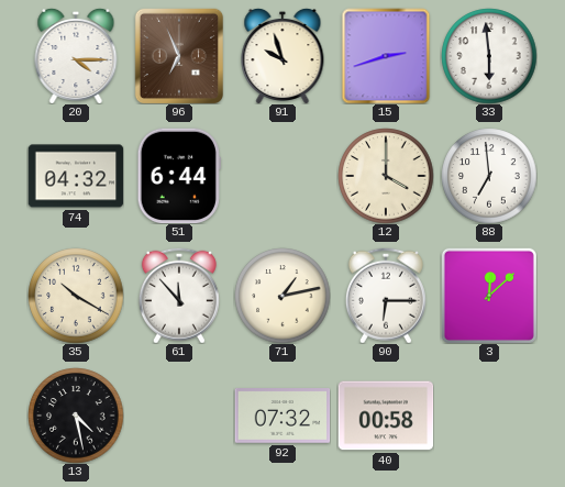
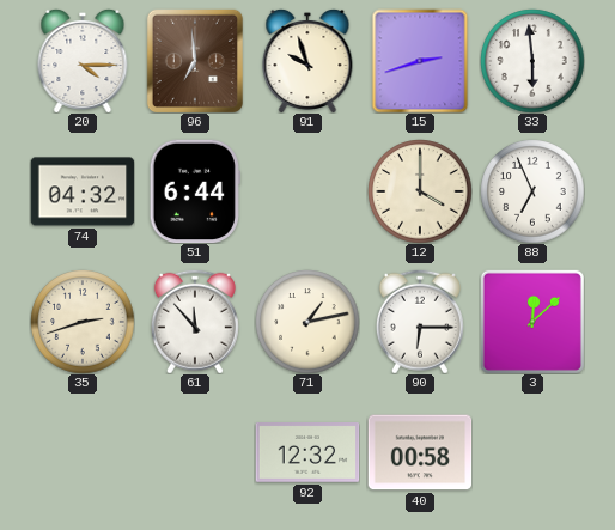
96: 6:56 -> 6:59
88: 6:59 -> 6:56
35: 10:20 -> 2:42
13: 4:28 -> none
92: 07:32 -> 12:32
